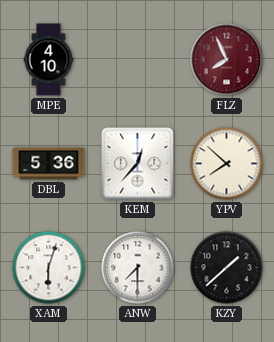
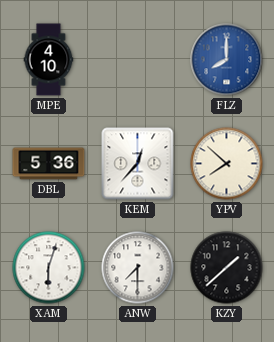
FLZ: 7:56 -> 8:00
FLZ dial: burgundy -> blue
